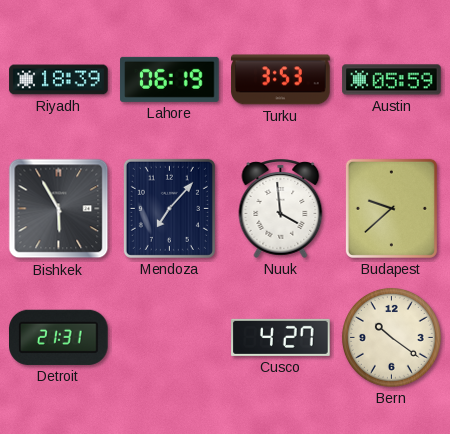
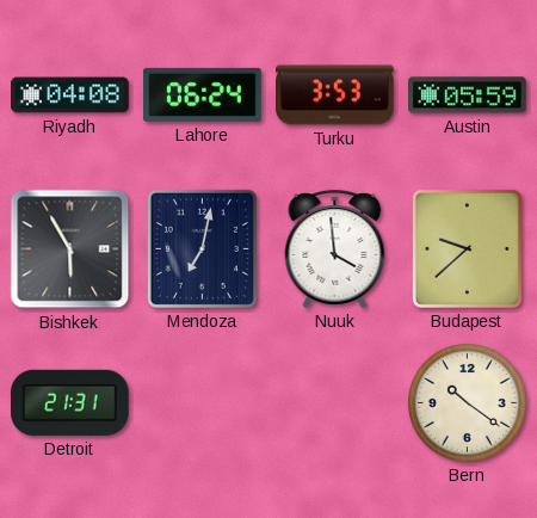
Riyadh: 18:39 -> 04:08
Lahore: 06:19 -> 06:24
Mendoza: 7:07 -> 7:02
Cusco: 4:27 -> none
